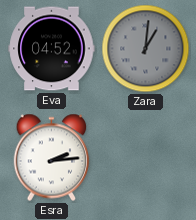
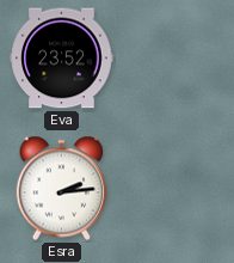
Eva: 04:52 -> 23:52
Zara: 1:01 -> none
